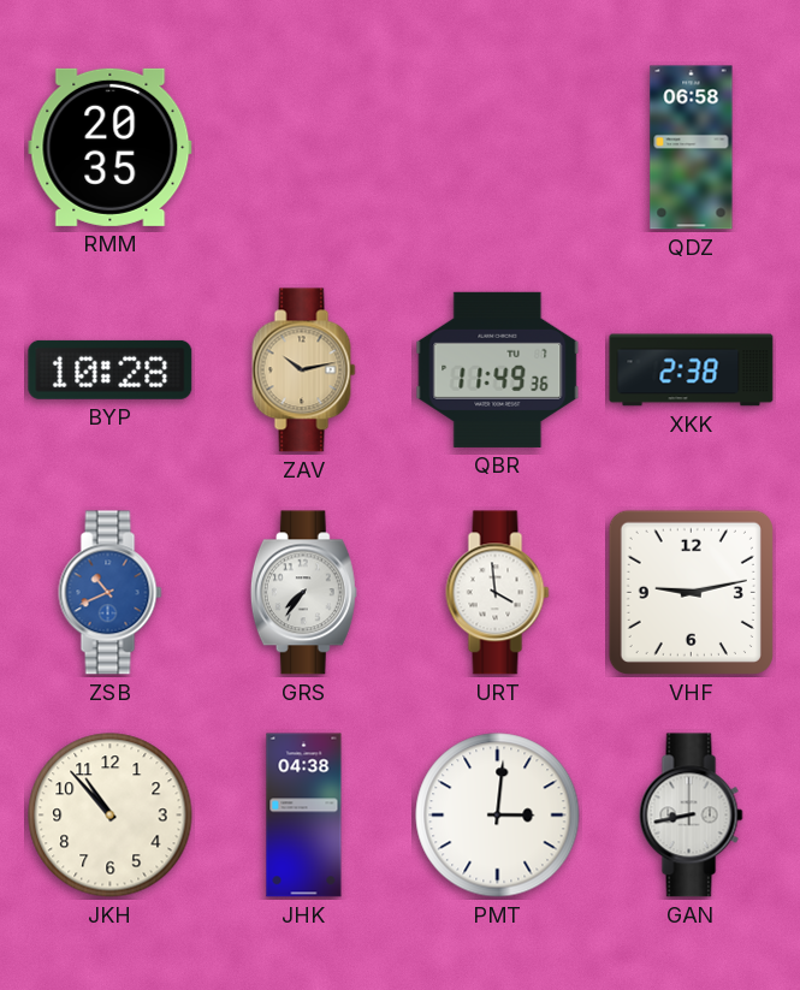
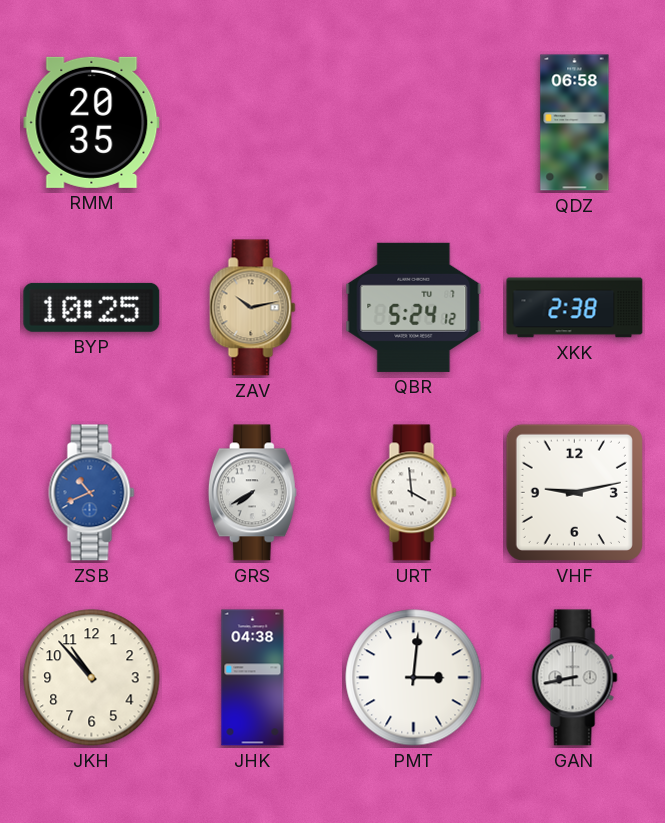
BYP: 10:28 -> 10:25
QBR: 11:49 -> 5:24
GRS: 7:36 -> 7:40
